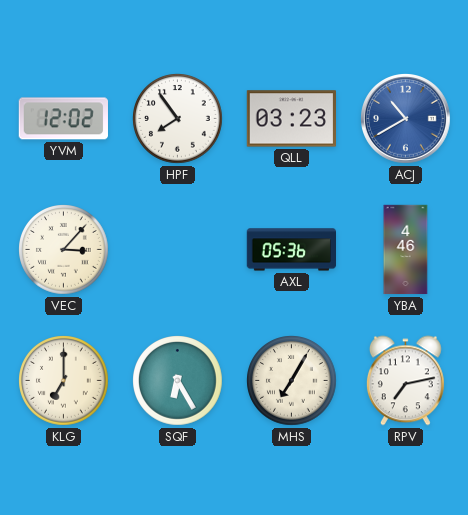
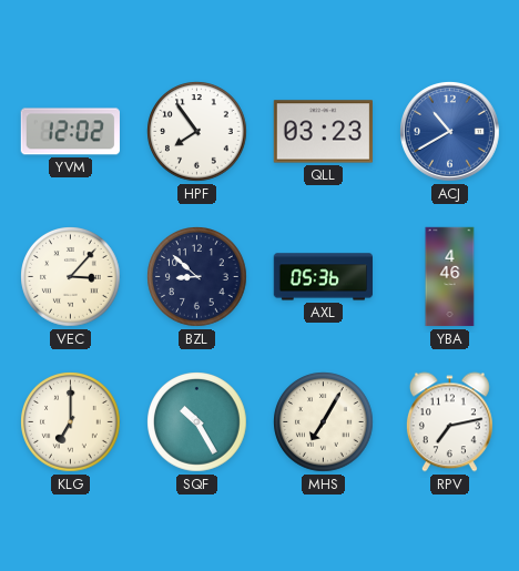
BZL: none -> 8:52
SQF: 6:25 -> 10:25
